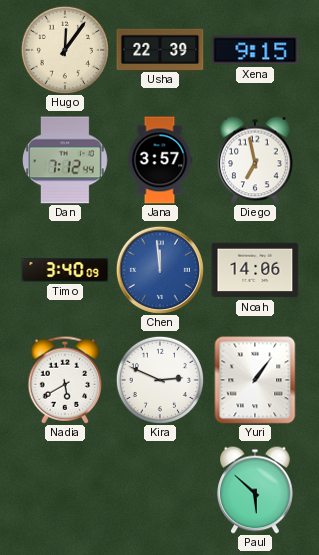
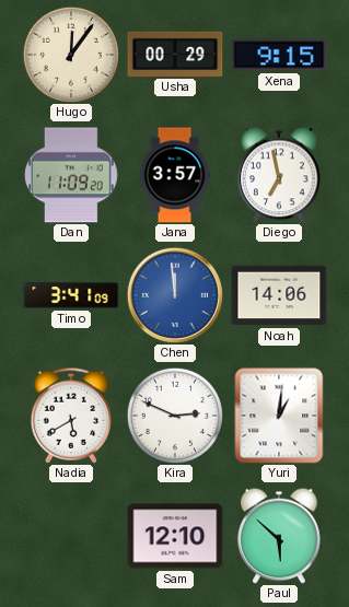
Usha: 22:39 -> 00:29
Dan: 7:12 -> 11:09
Timo: 3:40 -> 3:41
Yuri: 1:06 -> 1:01
Sam: none -> 12:10
